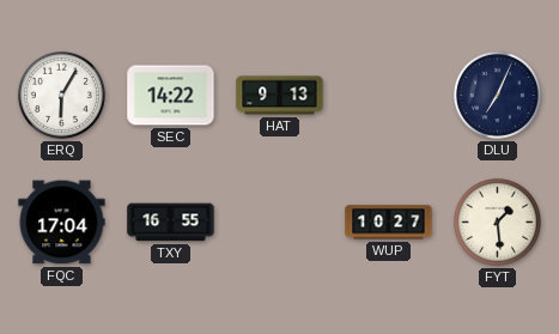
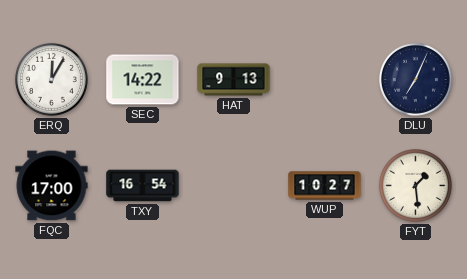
ERQ: 6:05 -> 12:05
FQC: 17:04 -> 17:00
TXY: 16:55 -> 16:54
